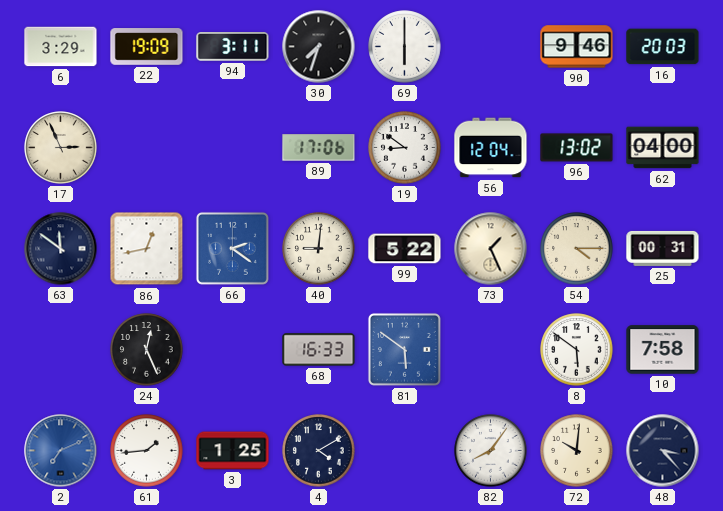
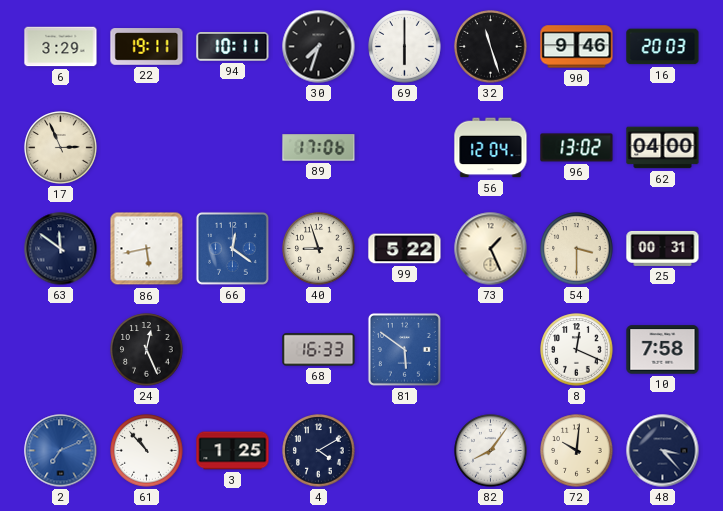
22: 19:09 -> 19:11
94: 3:11 -> 10:11
32: none -> 11:27
19: 8:51 -> none
86: 12:43 -> 5:43
66: 2:21 -> 12:21
40: 9:01 -> 8:57
54: 4:15 -> 3:30
8: 5:51 -> 12:19
61: 1:44 -> 10:53
